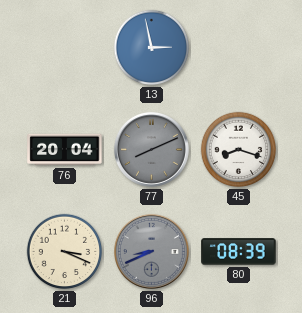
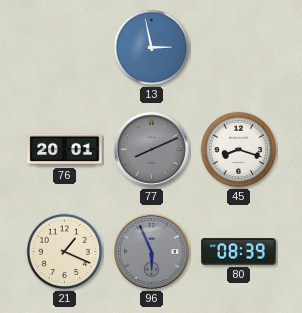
76: 20:04 -> 20:01
21: 3:19 -> 1:19
96: 8:41 -> 5:56
